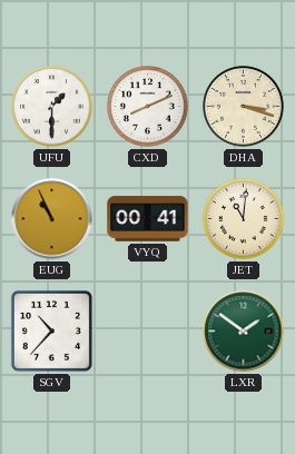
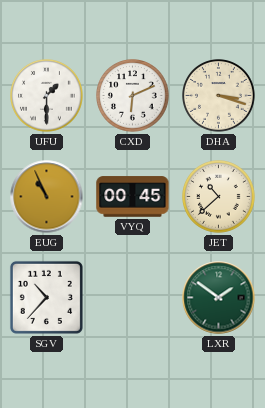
CXD: 8:11 -> 6:11
VYQ: 00:41 -> 00:45
JET: 11:01 -> 10:38
